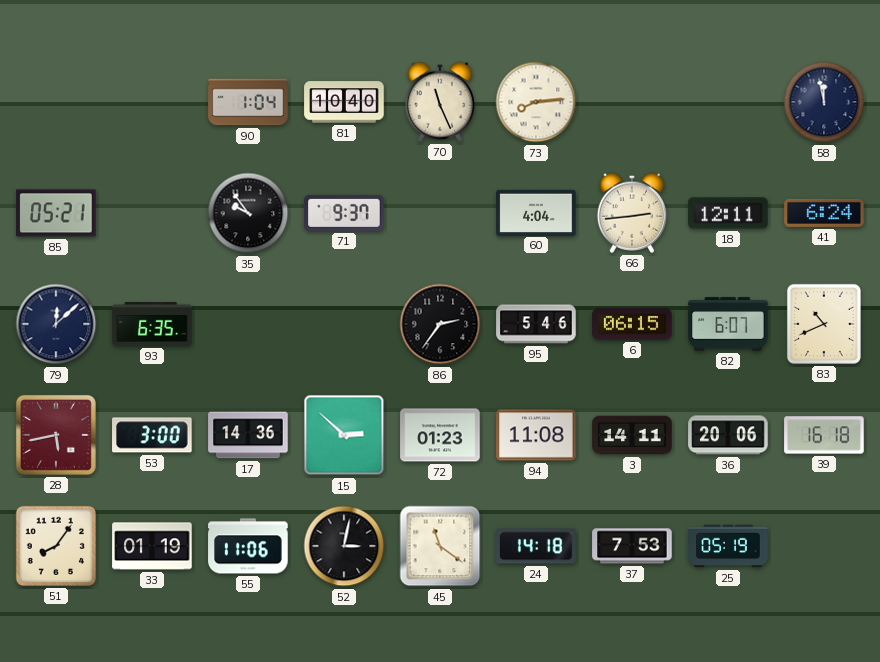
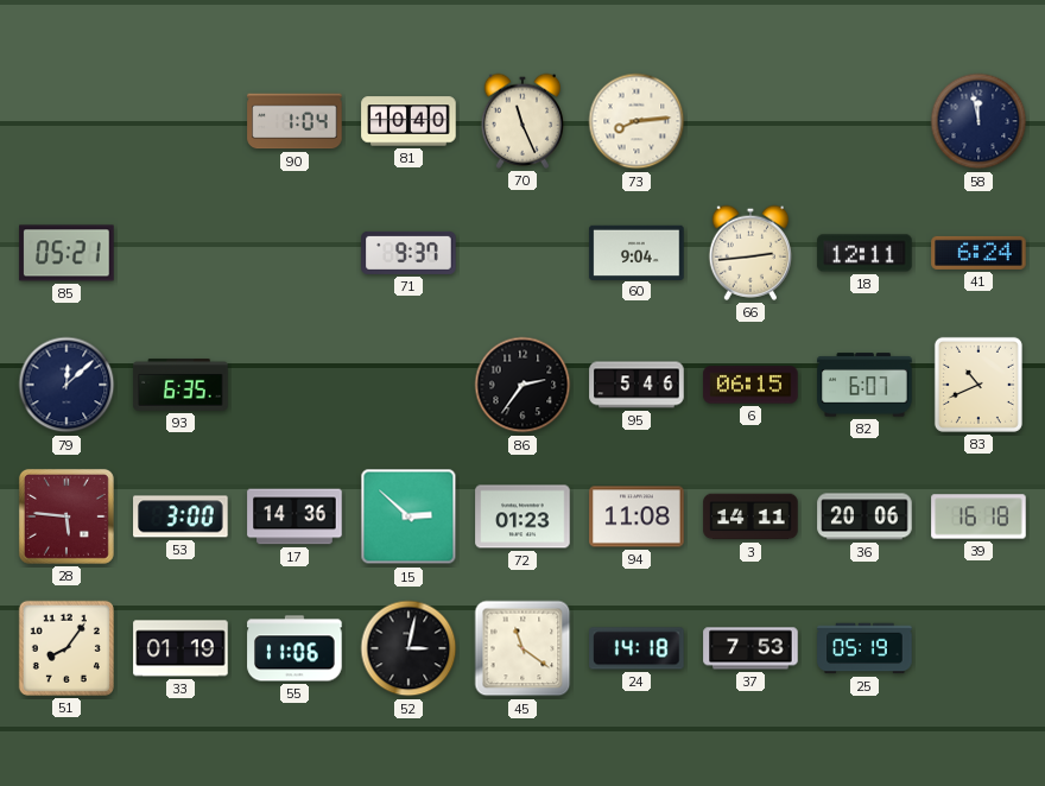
35: 9:54 -> none
60: 4:04 -> 9:04
28: 5:43 -> 5:46
